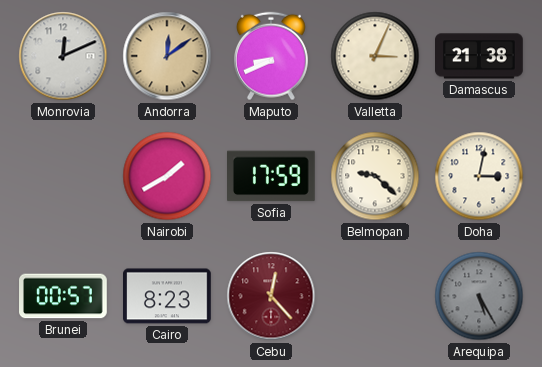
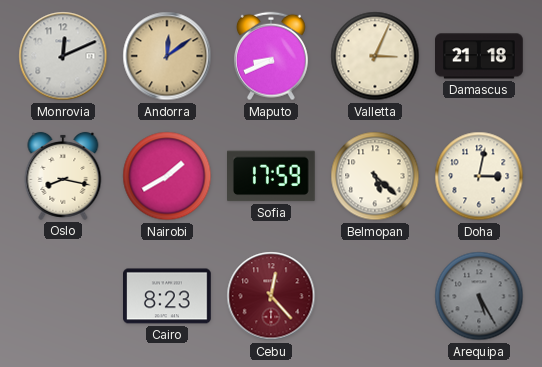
Damascus: 21:38 -> 21:18
Oslo: none -> 8:17
Belmopan: 9:22 -> 5:22
Brunei: 00:57 -> none
